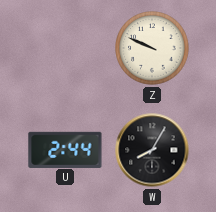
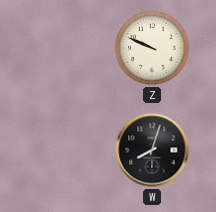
U: 2:44 -> none
W: 8:05 -> 8:03
